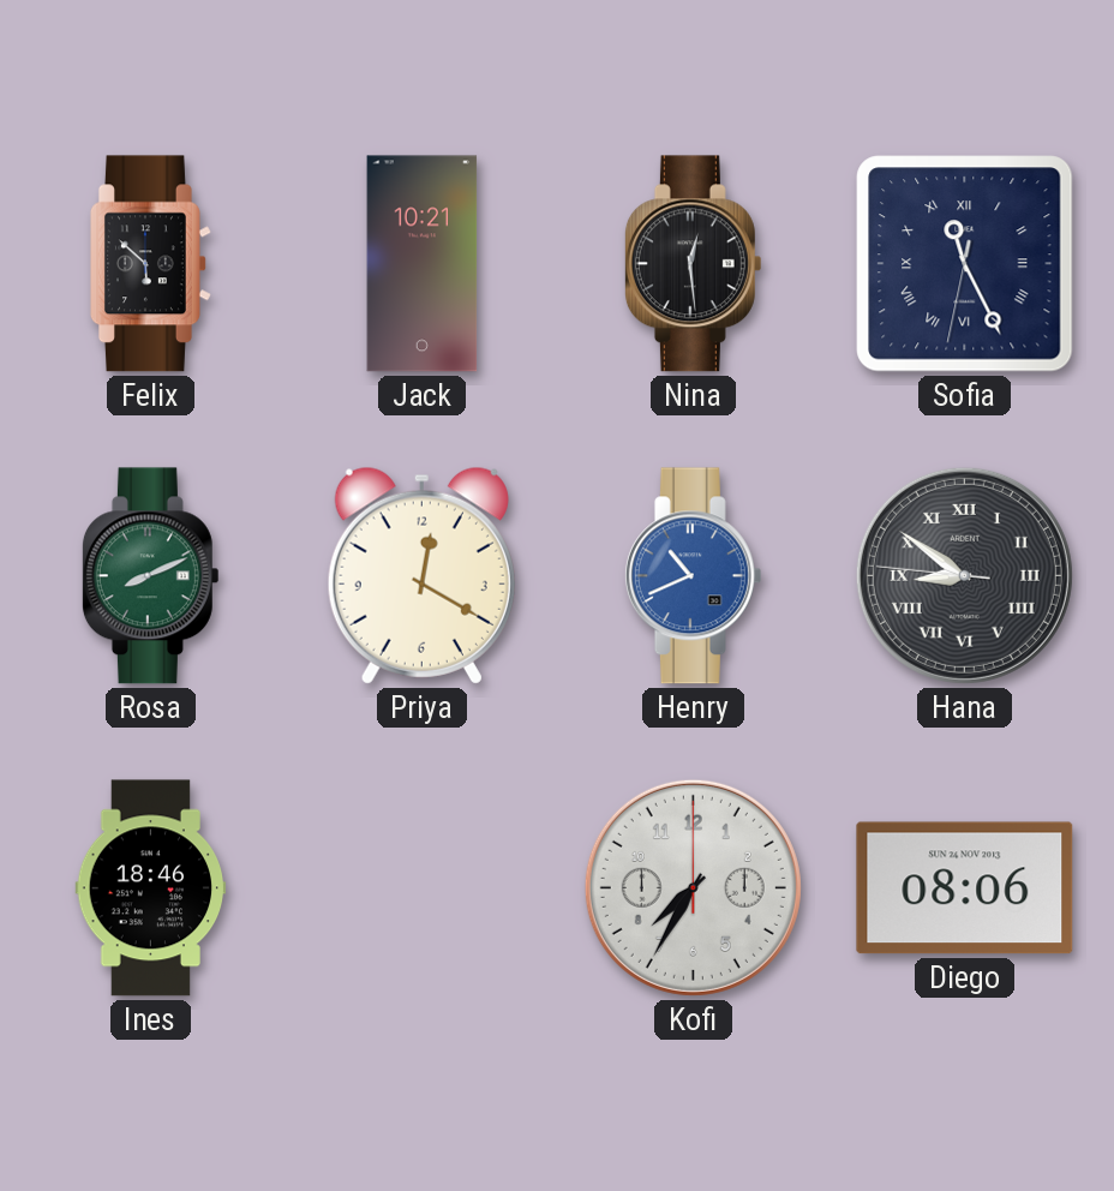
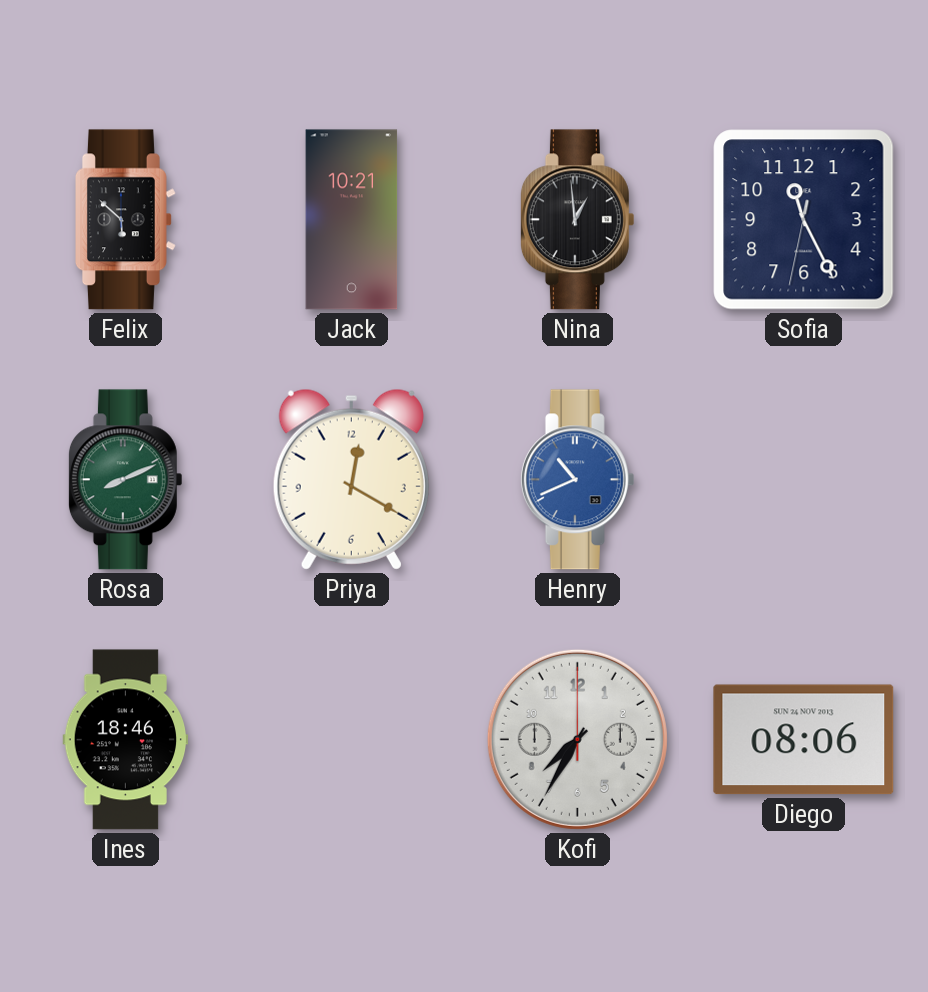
Nina: 12:29 -> 12:59
Sofia numerals: Roman -> Arabic
Hana: 8:50 -> none
